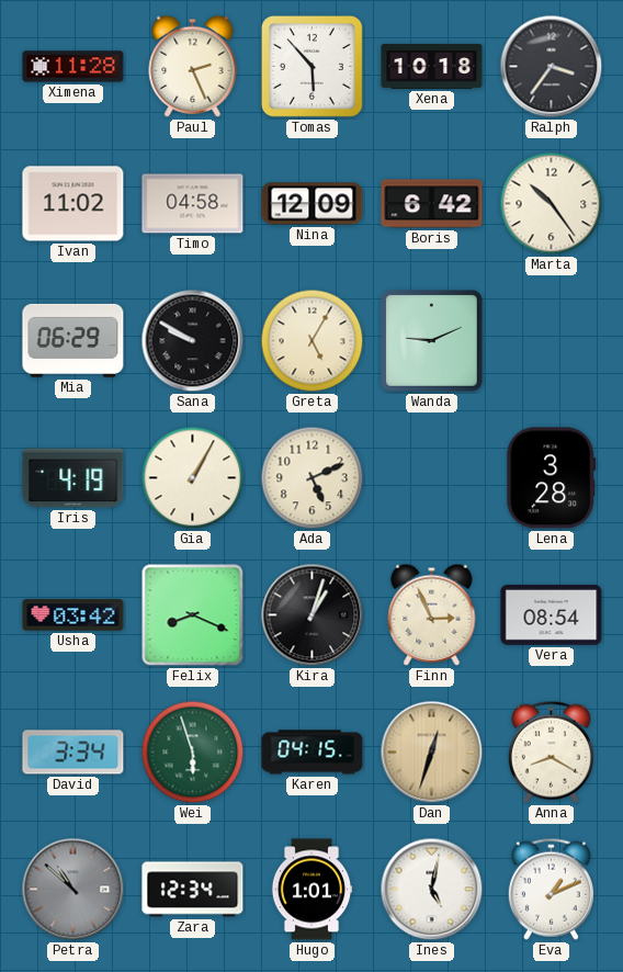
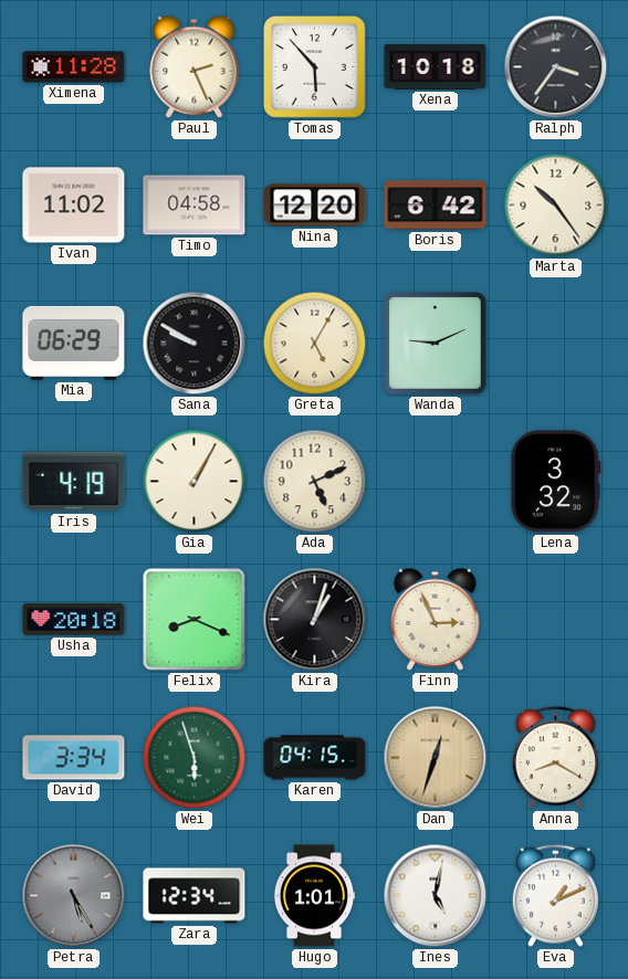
Nina: 12:09 -> 12:20
Lena: 3:28 -> 3:32
Usha: 03:42 -> 20:18
Vera: 08:54 -> none
Petra: 10:52 -> 5:25
